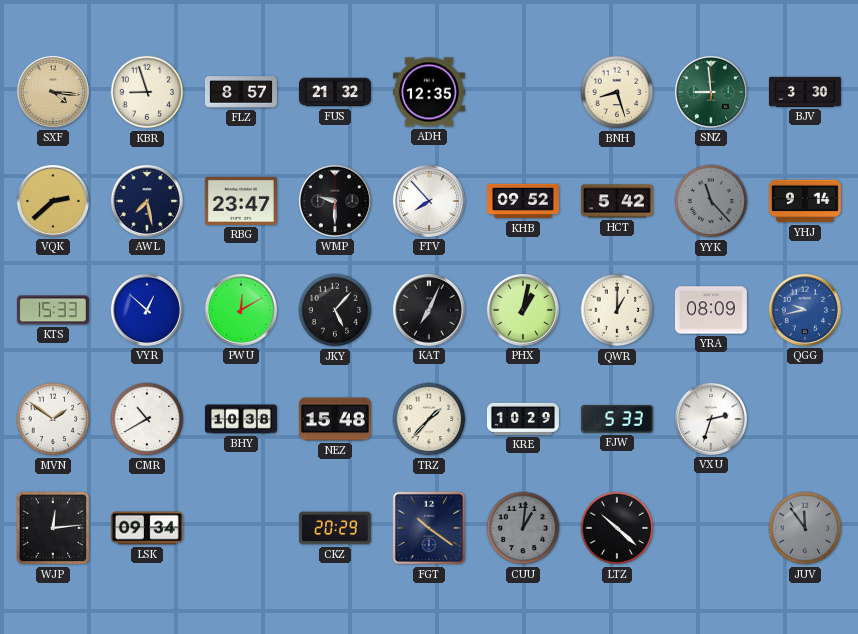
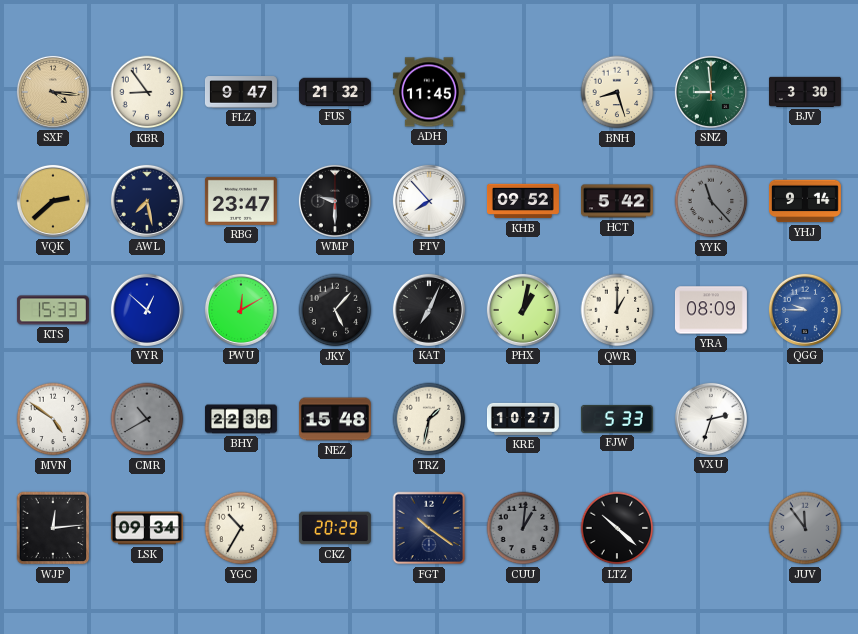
KBR: 8:57 -> 8:54
FLZ: 8:57 -> 9:47
ADH: 12:35 -> 11:45
QGG: 9:43 -> 9:45
MVN: 1:51 -> 4:51
CMR dial: white -> grey
BHY: 10:38 -> 22:38
TRZ: 1:37 -> 1:32
KRE: 10:29 -> 10:27
YGC: none -> 10:35
